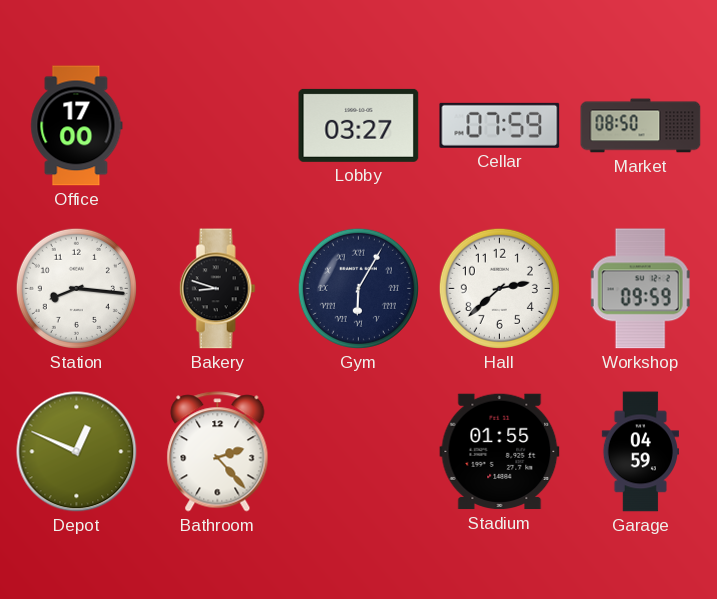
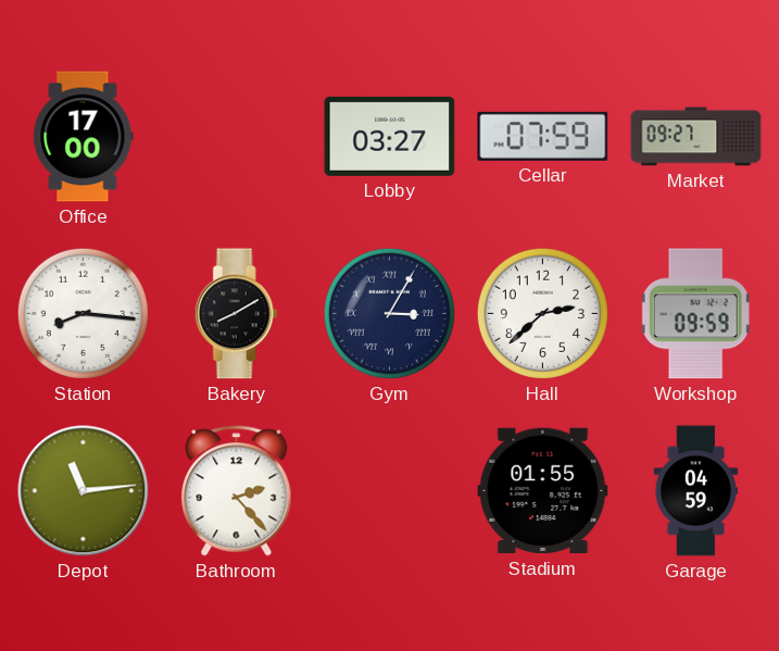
Market: 08:50 -> 09:27
Bakery: 8:48 -> 8:10
Gym: 6:05 -> 3:05
Depot: 12:49 -> 11:14
